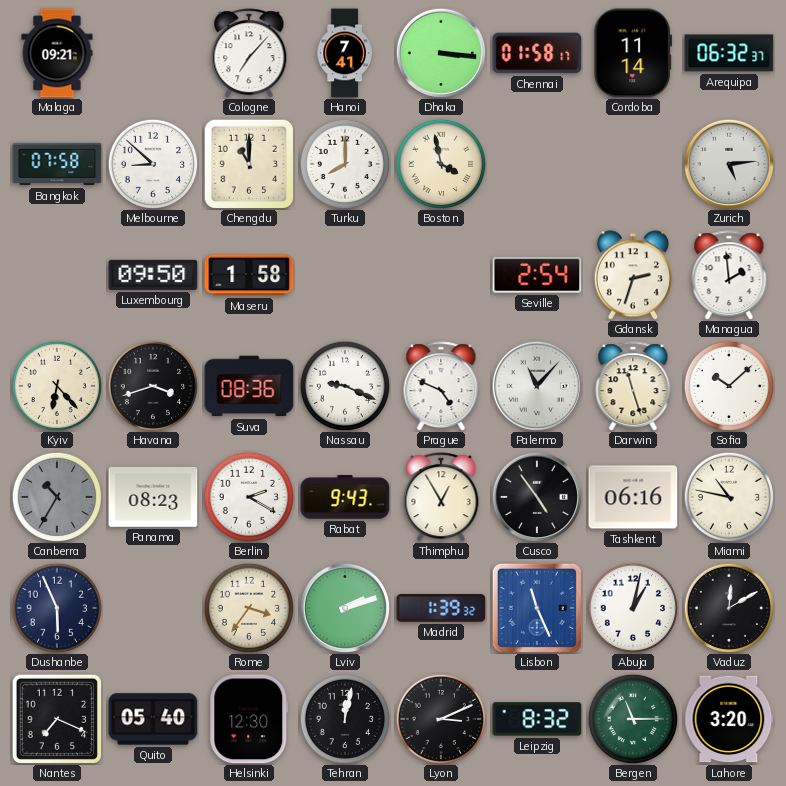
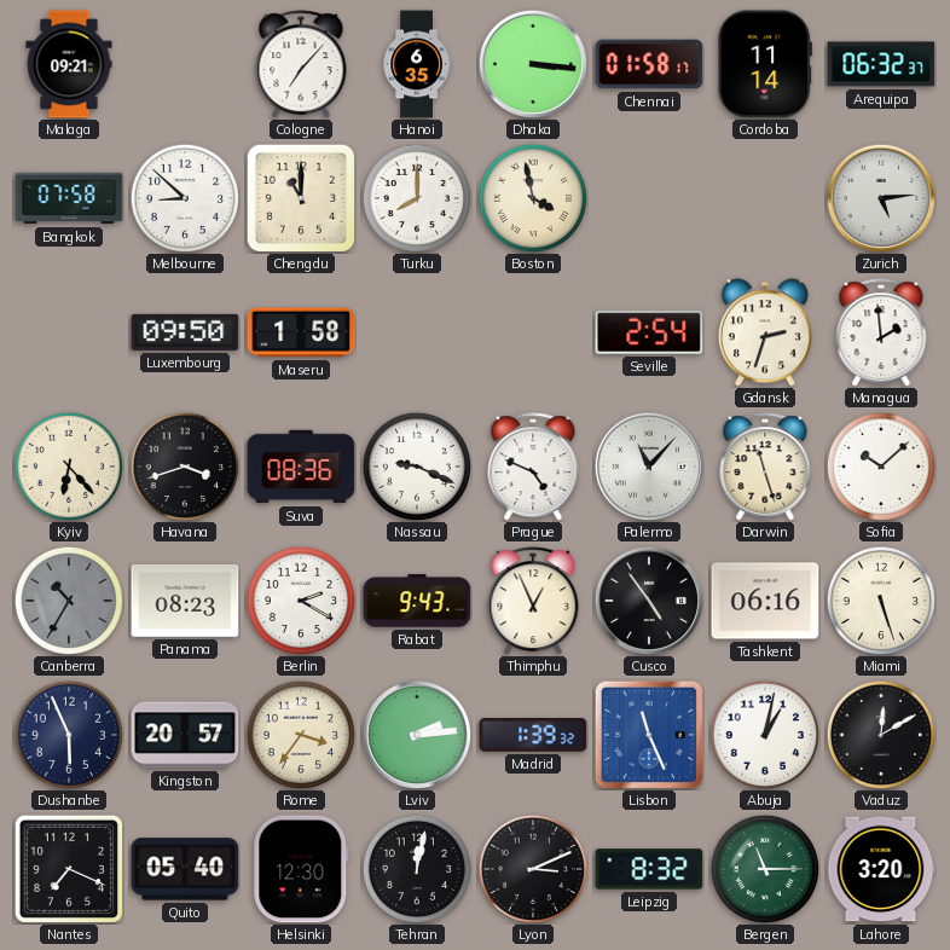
Hanoi: 7:41 -> 6:35
Thimphu: 12:55 -> 12:56
Miami: 10:47 -> 5:27
Kingston: none -> 20:57
Lviv: 2:12 -> 2:14
